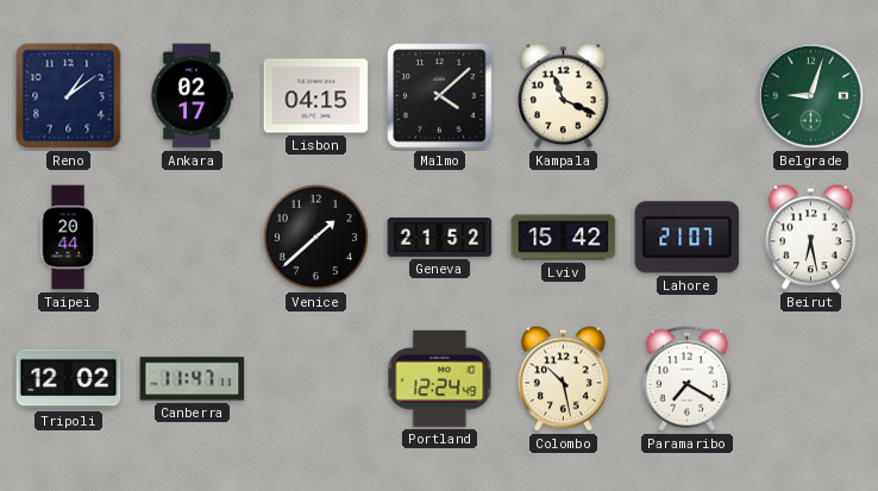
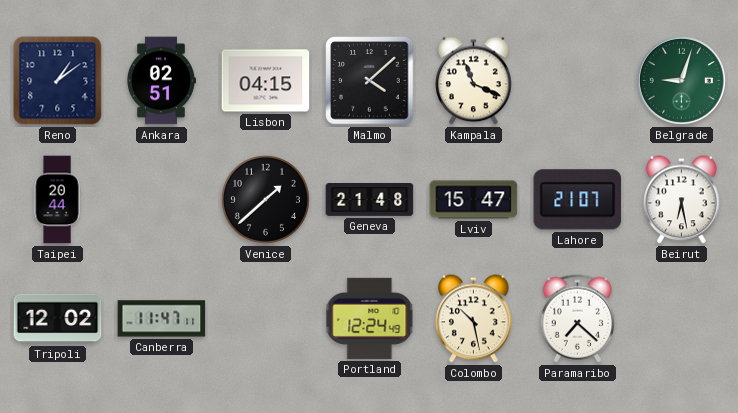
Ankara: 02:17 -> 02:51
Geneva: 21:52 -> 21:48
Lviv: 15:42 -> 15:47
Paramaribo: 7:20 -> 7:22
